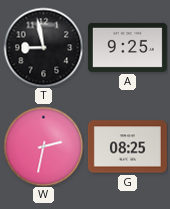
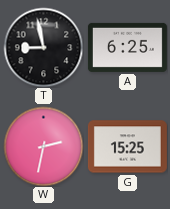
A: 9:25 -> 6:25
G: 08:25 -> 15:25
